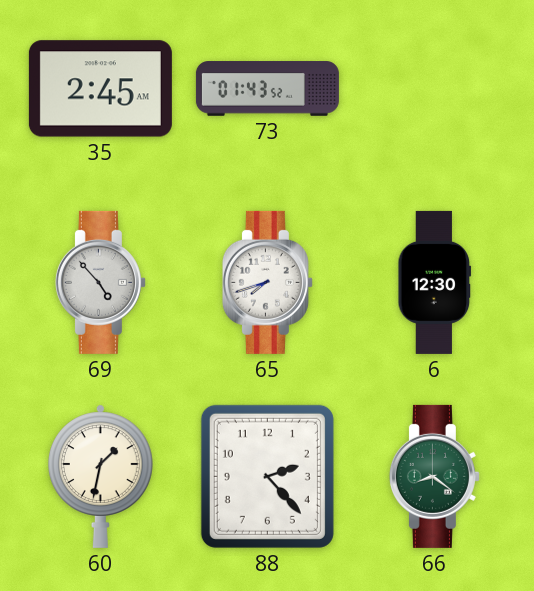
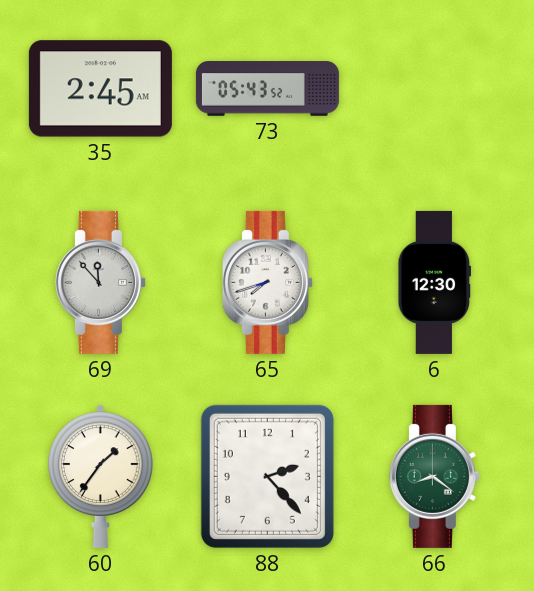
73: 01:43 -> 05:43
69: 4:53 -> 11:53
60: 1:32 -> 1:36
